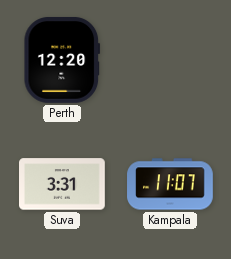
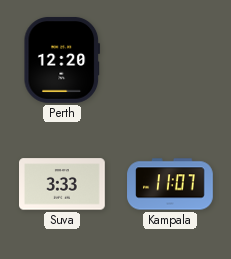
Suva: 3:31 -> 3:33
